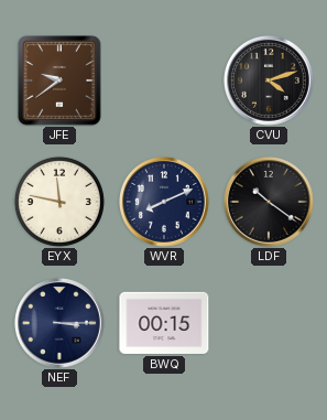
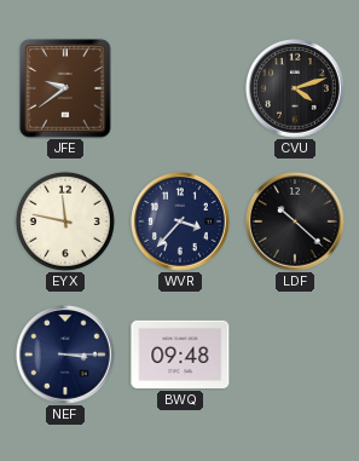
WVR: 8:11 -> 3:37
LDF: 10:21 -> 10:22
BWQ: 00:15 -> 09:48
